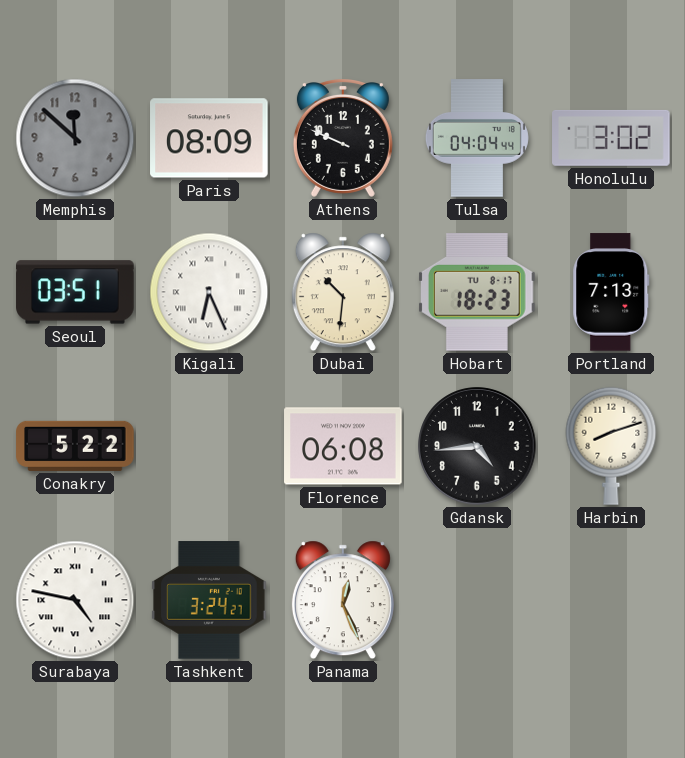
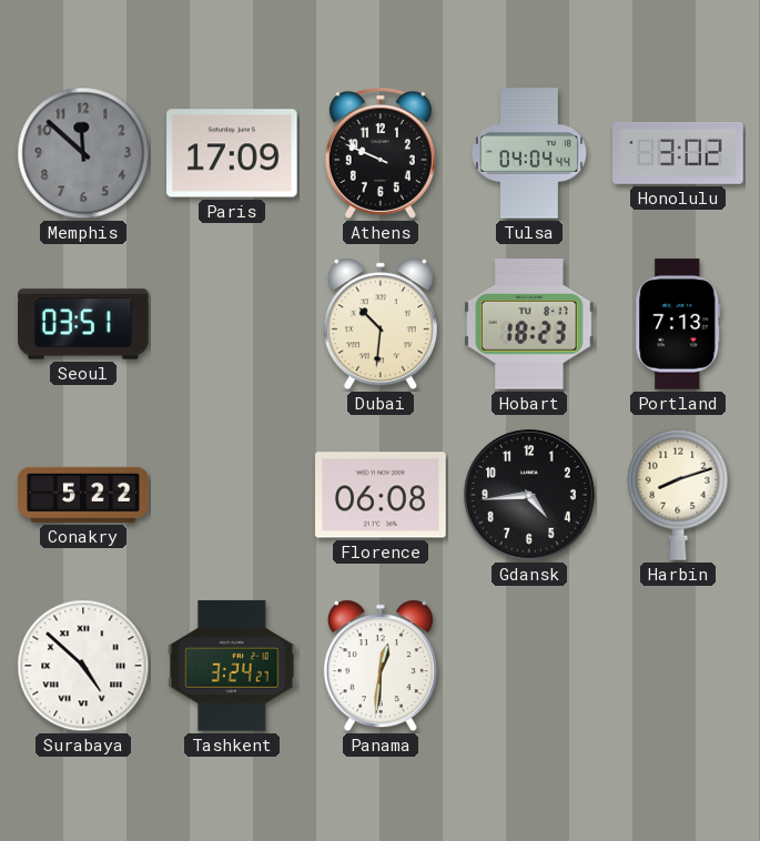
Paris: 08:09 -> 17:09
Kigali: 6:26 -> none
Surabaya: 4:47 -> 4:52
Panama: 12:26 -> 12:31
